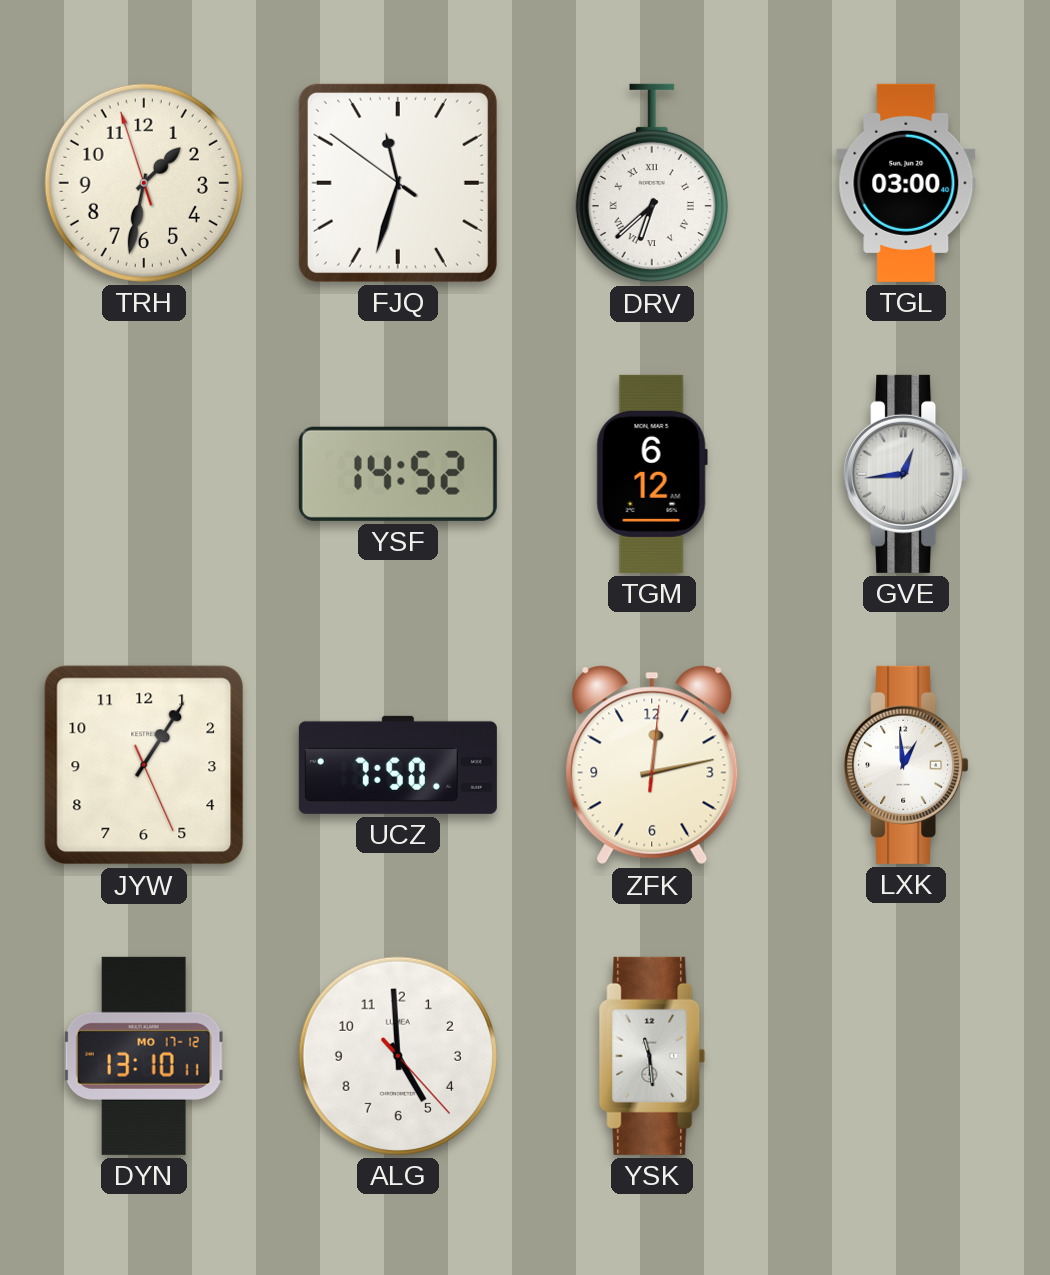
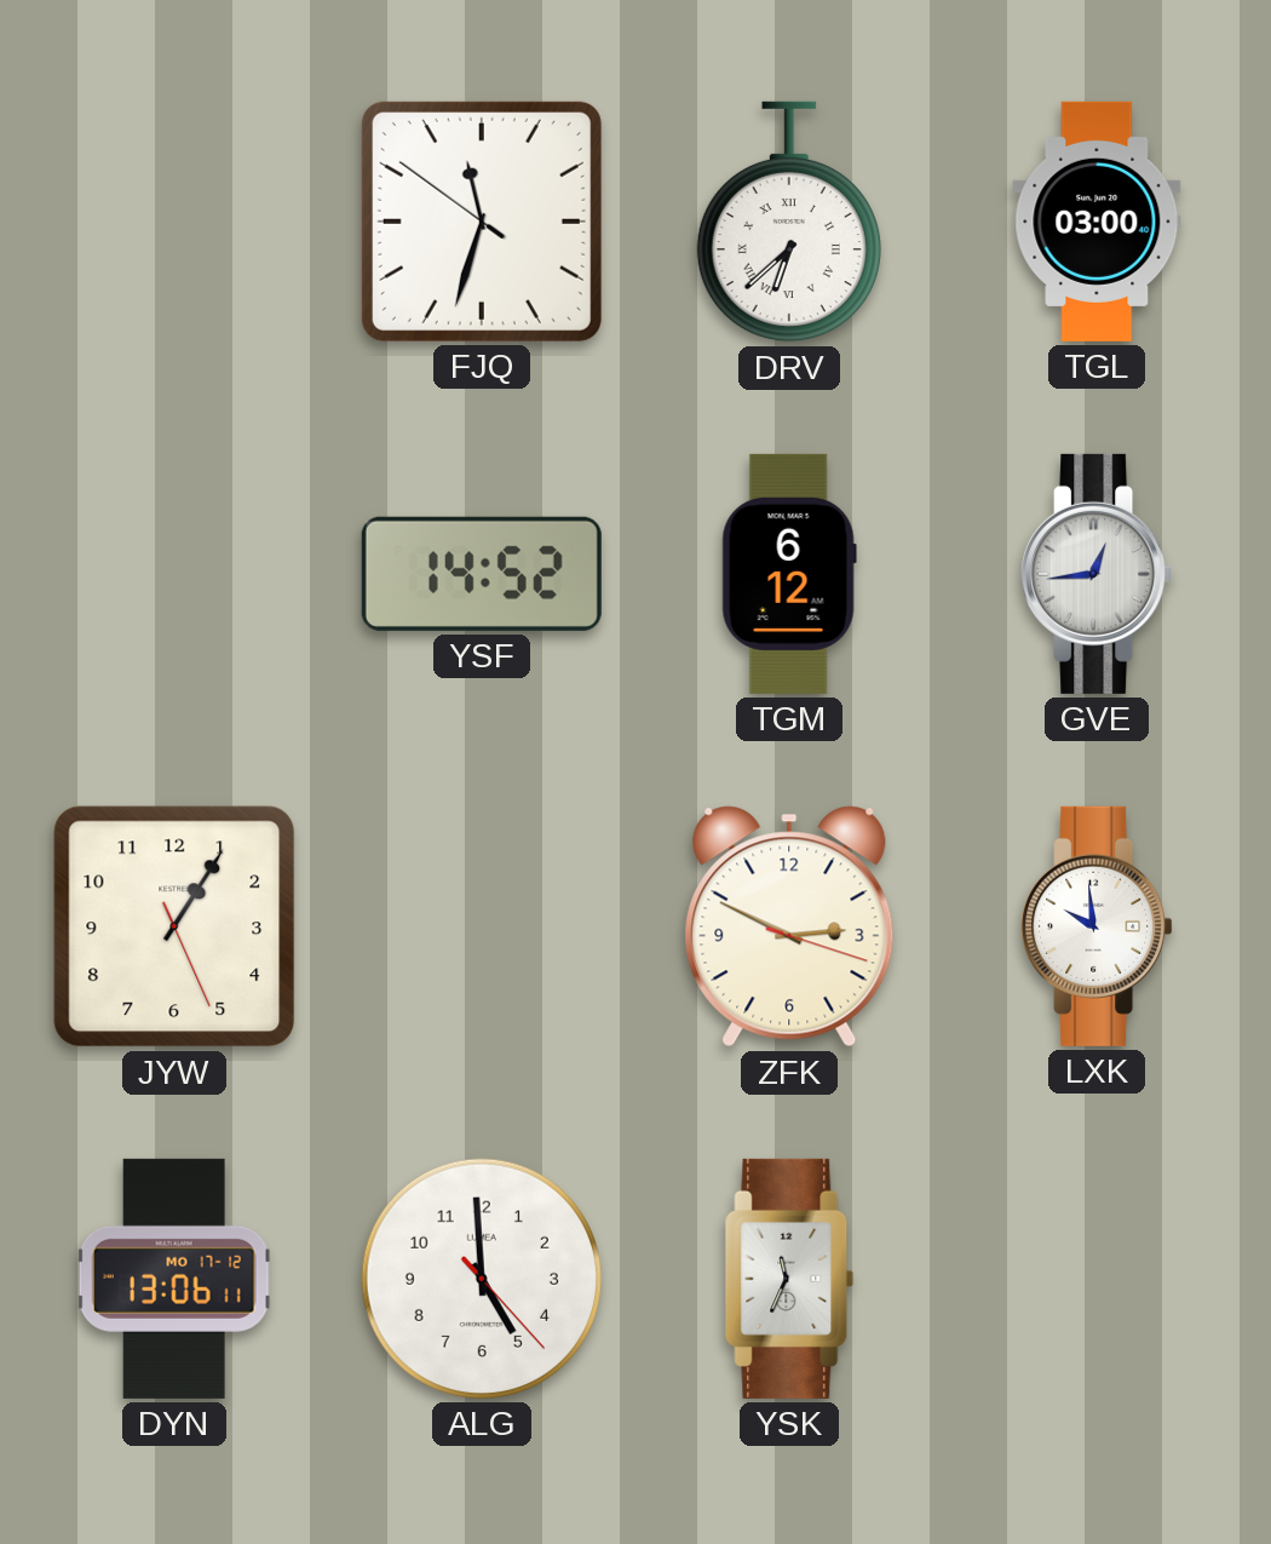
TRH: 1:31 -> none
UCZ: 7:50 -> none
ZFK: 12:13 -> 2:49
LXK: 12:59 -> 9:59
DYN: 13:10 -> 13:06
YSK: 11:29 -> 11:34
